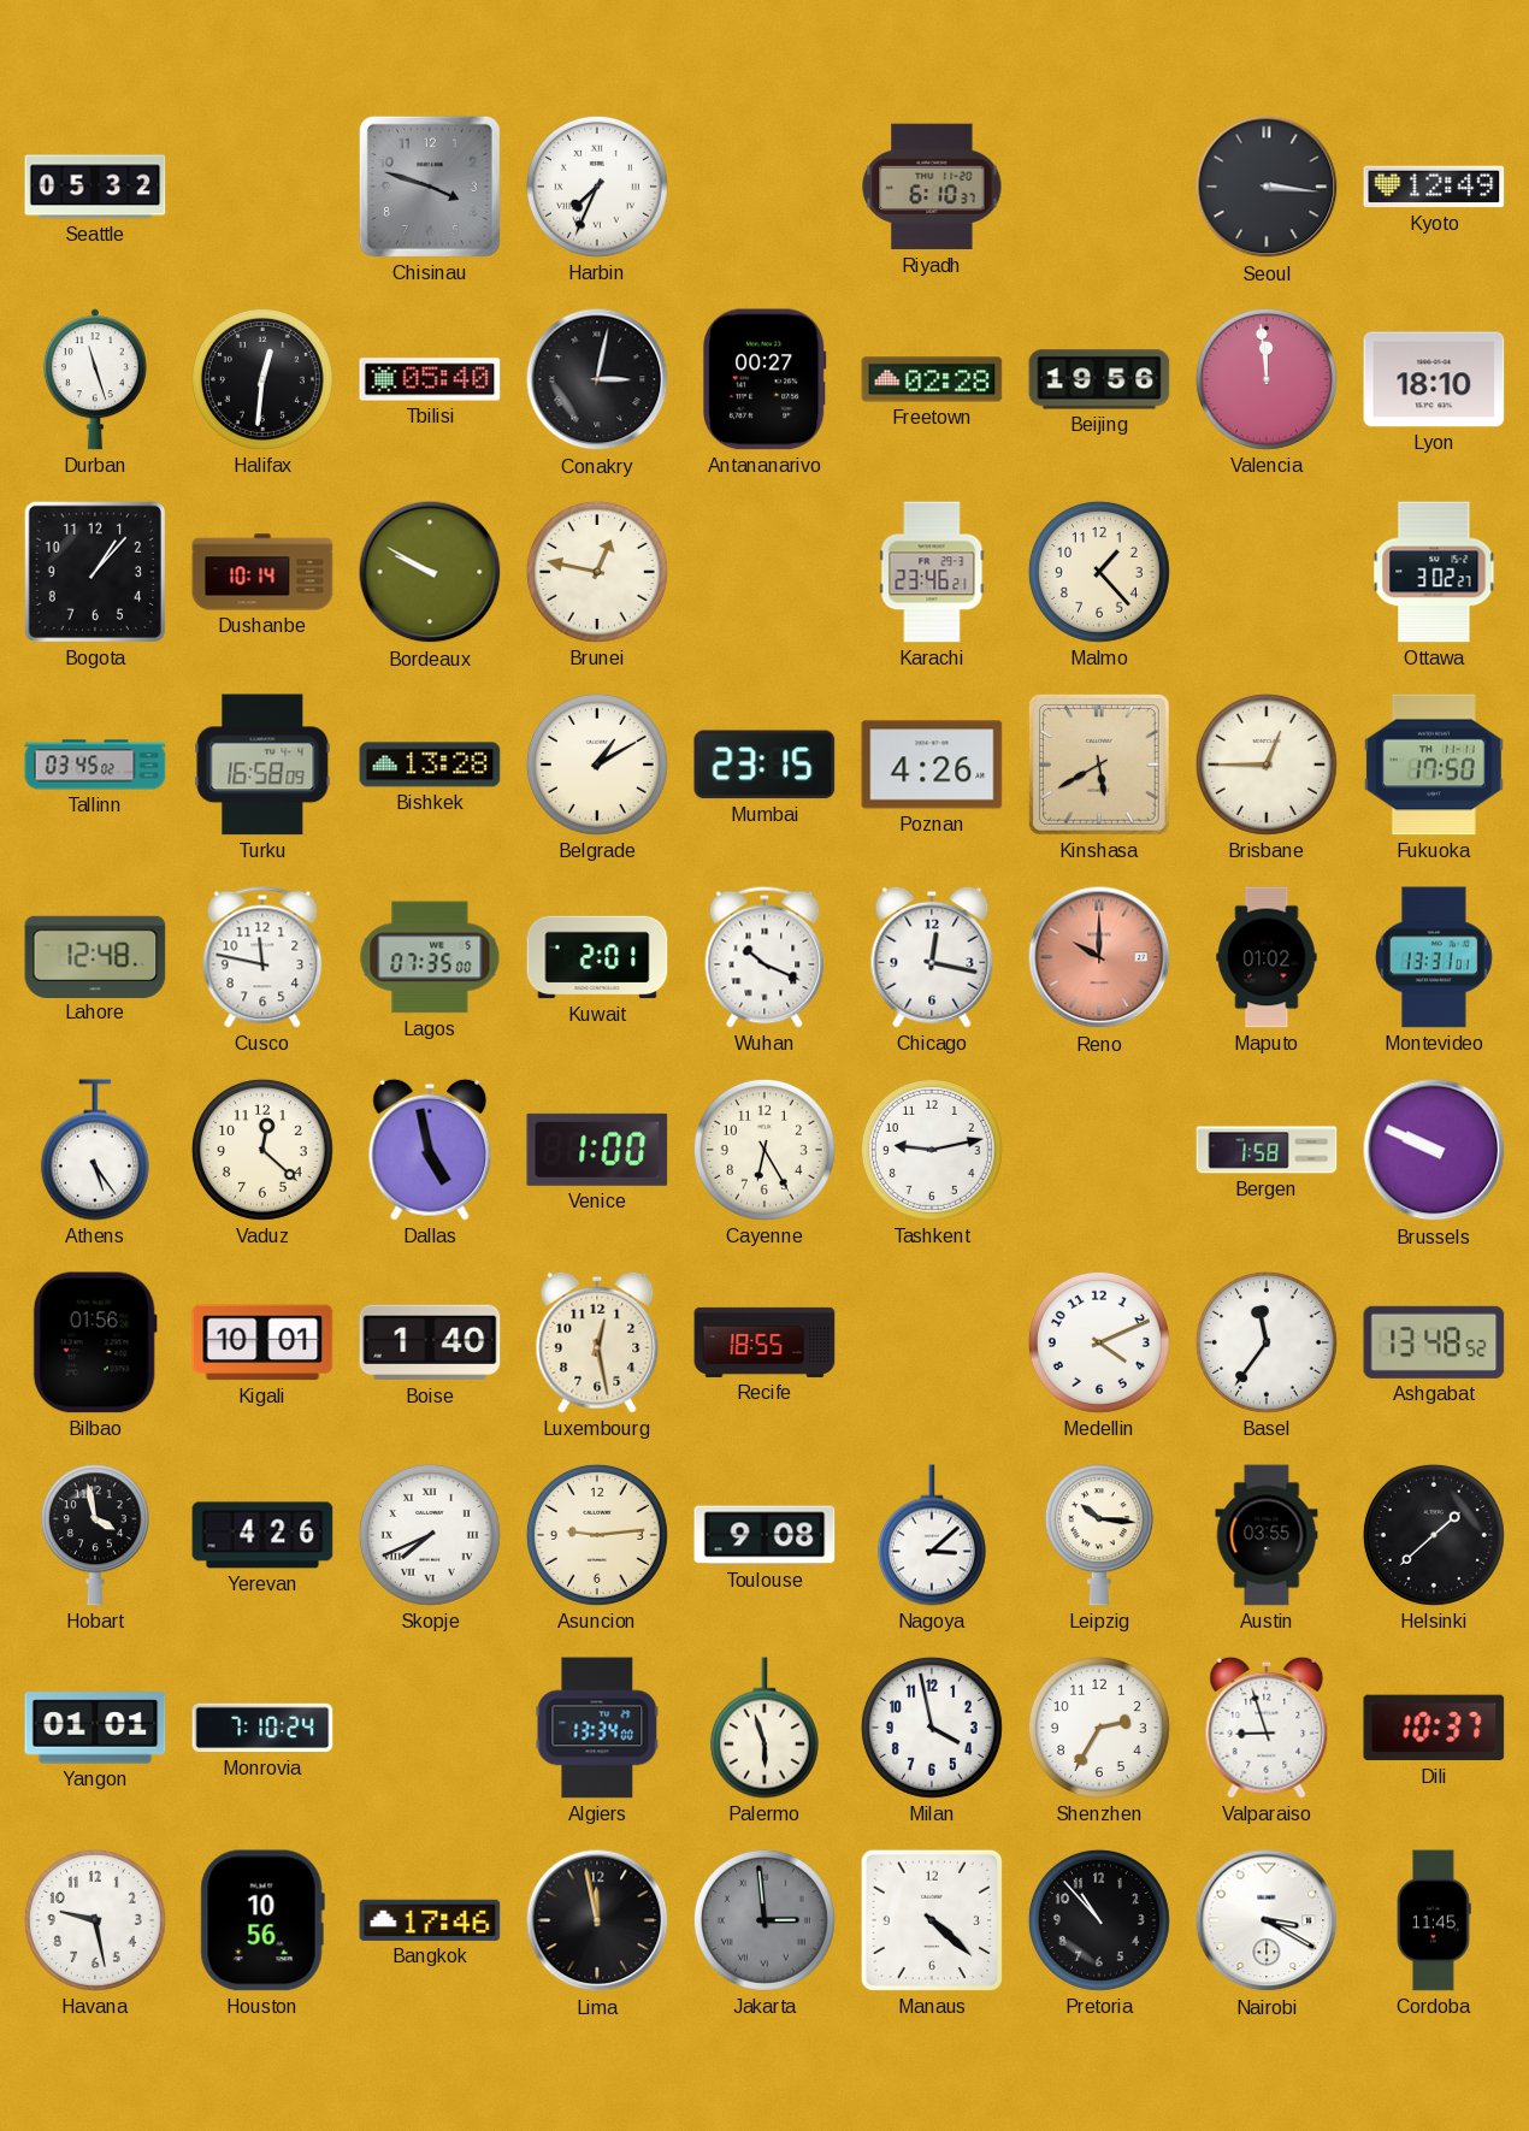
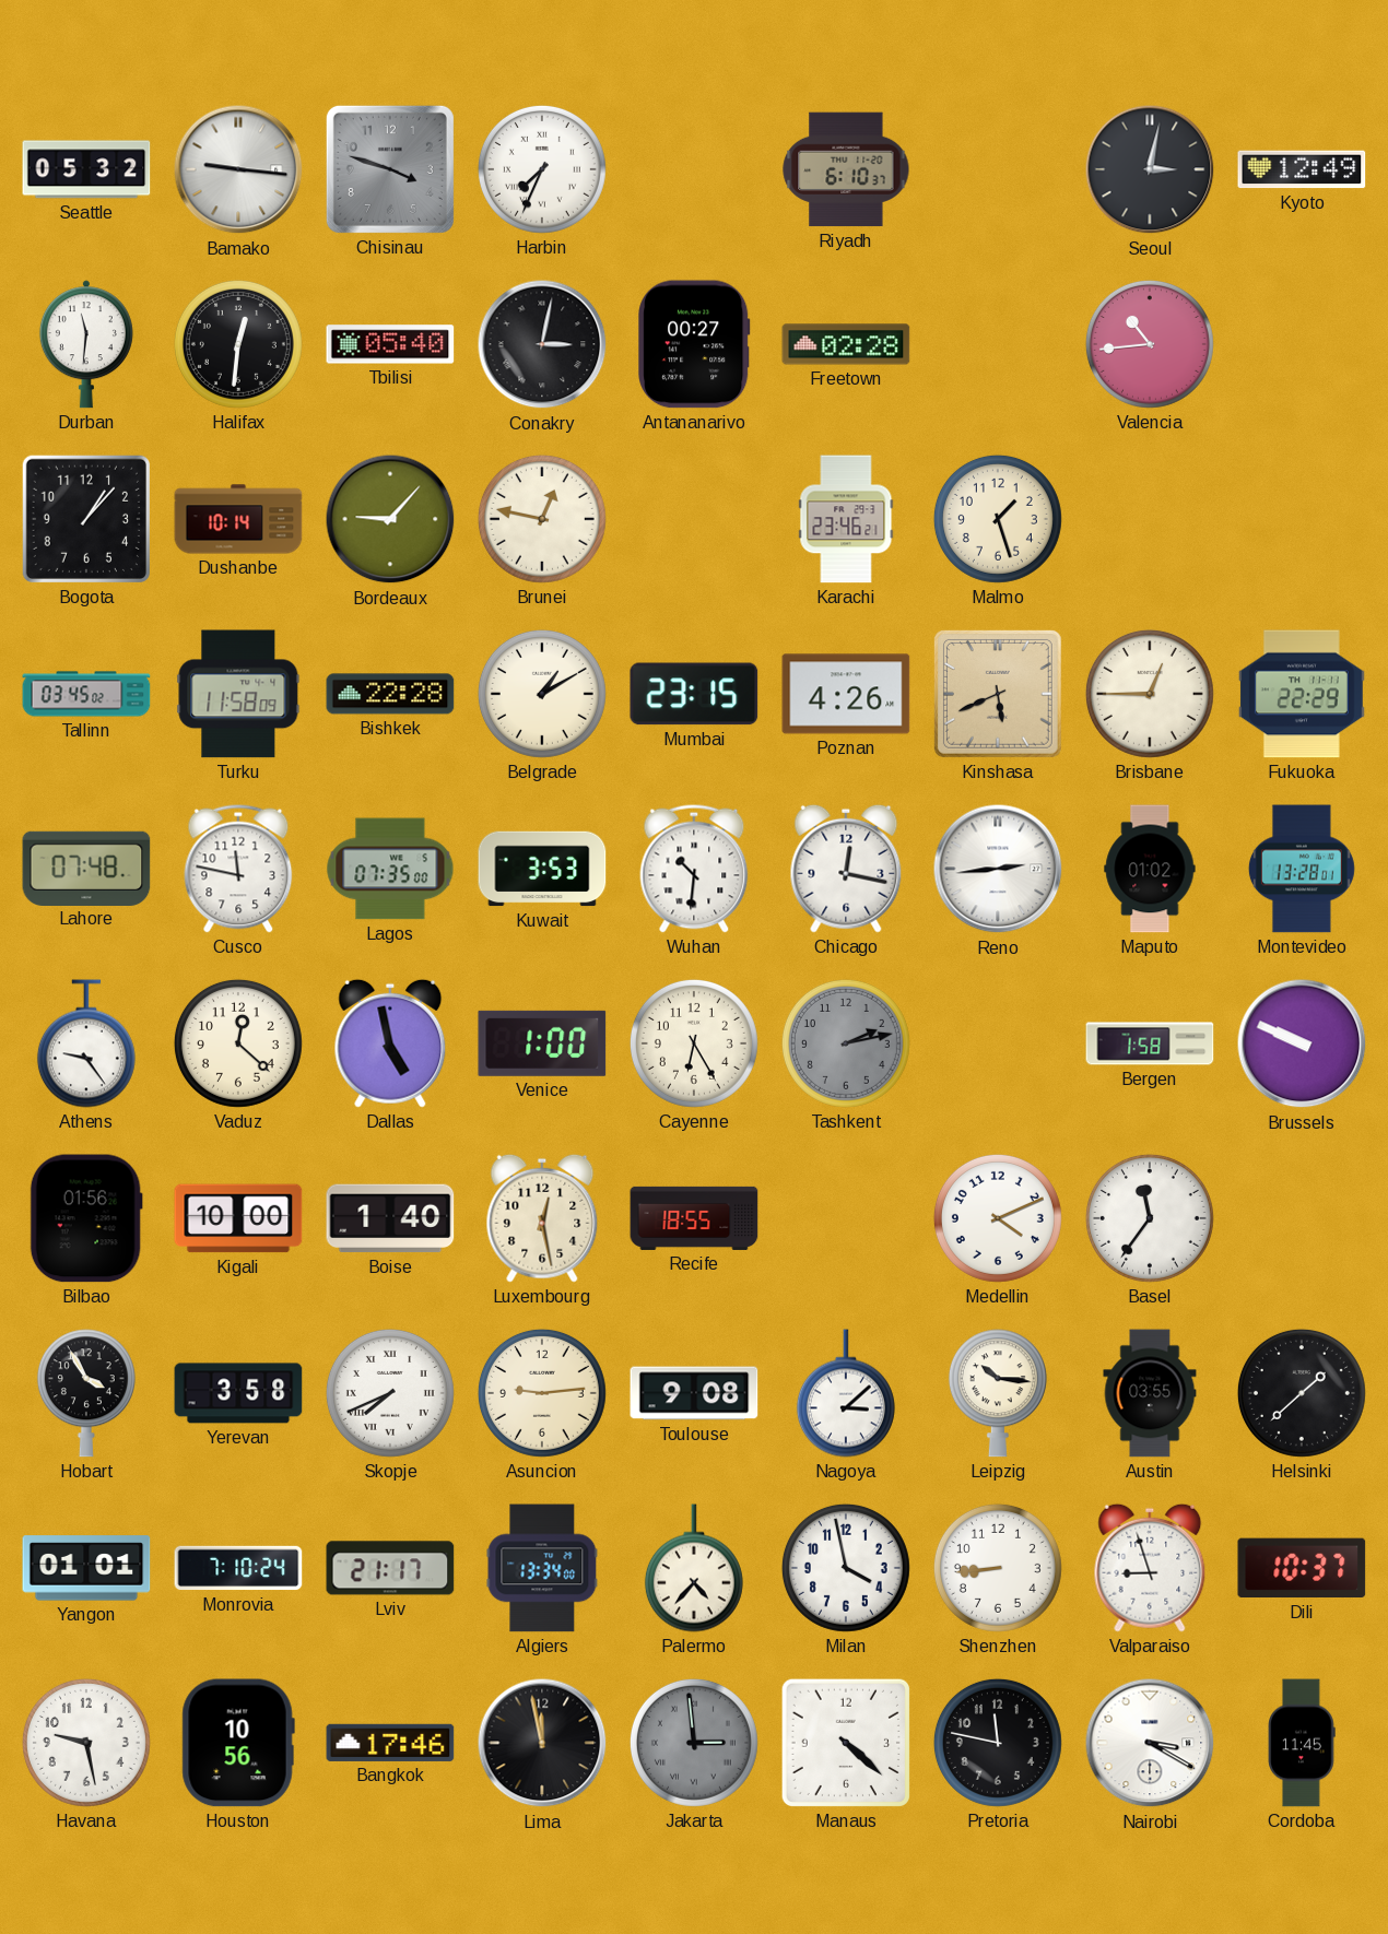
Bamako: none -> 9:16
Seoul: 3:16 -> 3:02
Durban: 11:27 -> 11:31
Beijing: 19:56 -> none
Valencia: 11:59 -> 10:44
Lyon: 18:10 -> none
Bordeaux: 9:50 -> 9:07
Malmo: 1:23 -> 1:27
Ottawa: 3:02 -> none
Turku: 16:58 -> 11:58
Bishkek: 13:28 -> 22:28
Kinshasa: 5:40 -> 5:41
Fukuoka: 17:50 -> 22:29
Lahore: 12:48 -> 07:48
Kuwait: 2:01 -> 3:53
Wuhan: 10:19 -> 10:31
Reno: 10:00 -> 2:44
Reno dial: salmon -> white
Montevideo: 13:31 -> 13:28
Athens: 5:24 -> 9:24
Tashkent: 9:13 -> 2:13
Tashkent dial: white -> grey
Kigali: 10:01 -> 10:00
Ashgabat: 13:48 -> none
Hobart: 3:58 -> 3:55
Yerevan: 4:26 -> 3:58
Lviv: none -> 21:17
Palermo: 5:57 -> 4:37
Shenzhen: 2:35 -> 8:44
Pretoria: 10:53 -> 11:47
